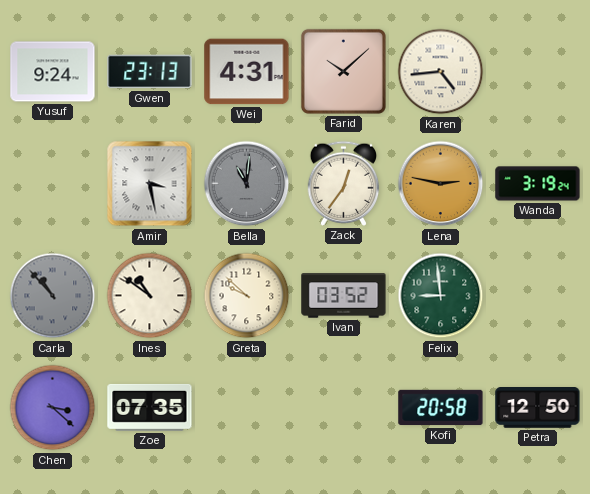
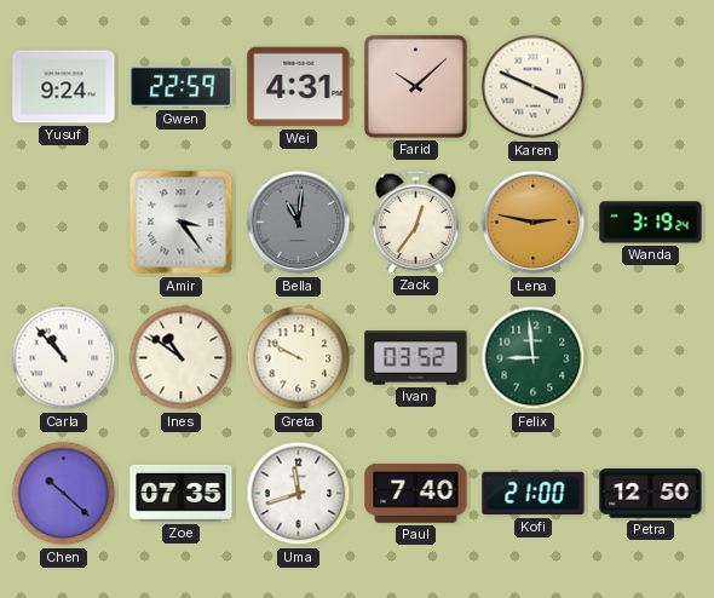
Gwen: 23:13 -> 22:59
Karen: 4:44 -> 3:49
Amir: 3:28 -> 3:24
Carla dial: grey -> white
Greta: 9:52 -> 9:50
Chen: 3:22 -> 10:22
Uma: none -> 11:42
Paul: none -> 7:40
Kofi: 20:58 -> 21:00
